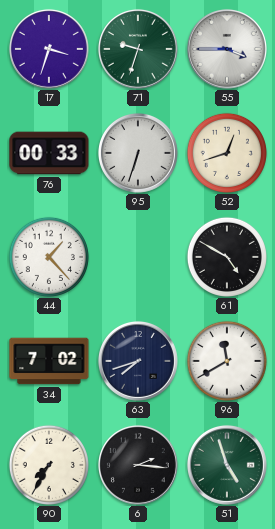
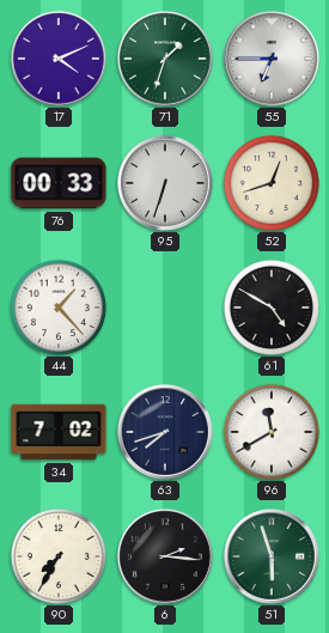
17: 3:33 -> 4:11
71: 9:33 -> 1:33
55: 3:45 -> 6:45
51: 4:57 -> 5:57
